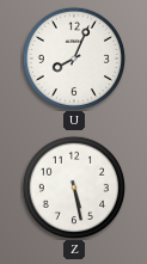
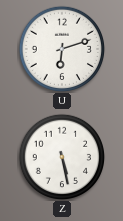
U: 8:04 -> 6:12
